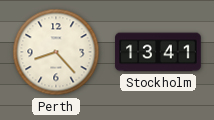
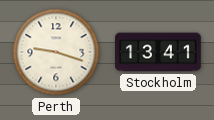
Perth: 8:23 -> 9:18
